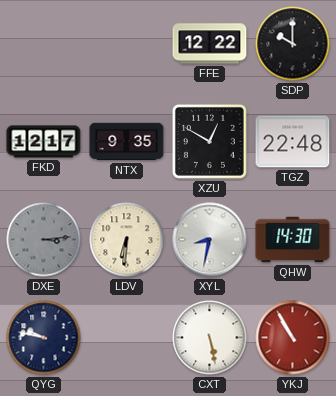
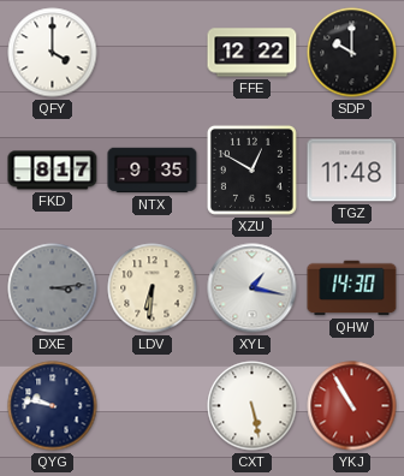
QFY: none -> 4:00
FKD: 12:17 -> 8:17
TGZ: 22:48 -> 11:48
XYL: 8:32 -> 1:17
